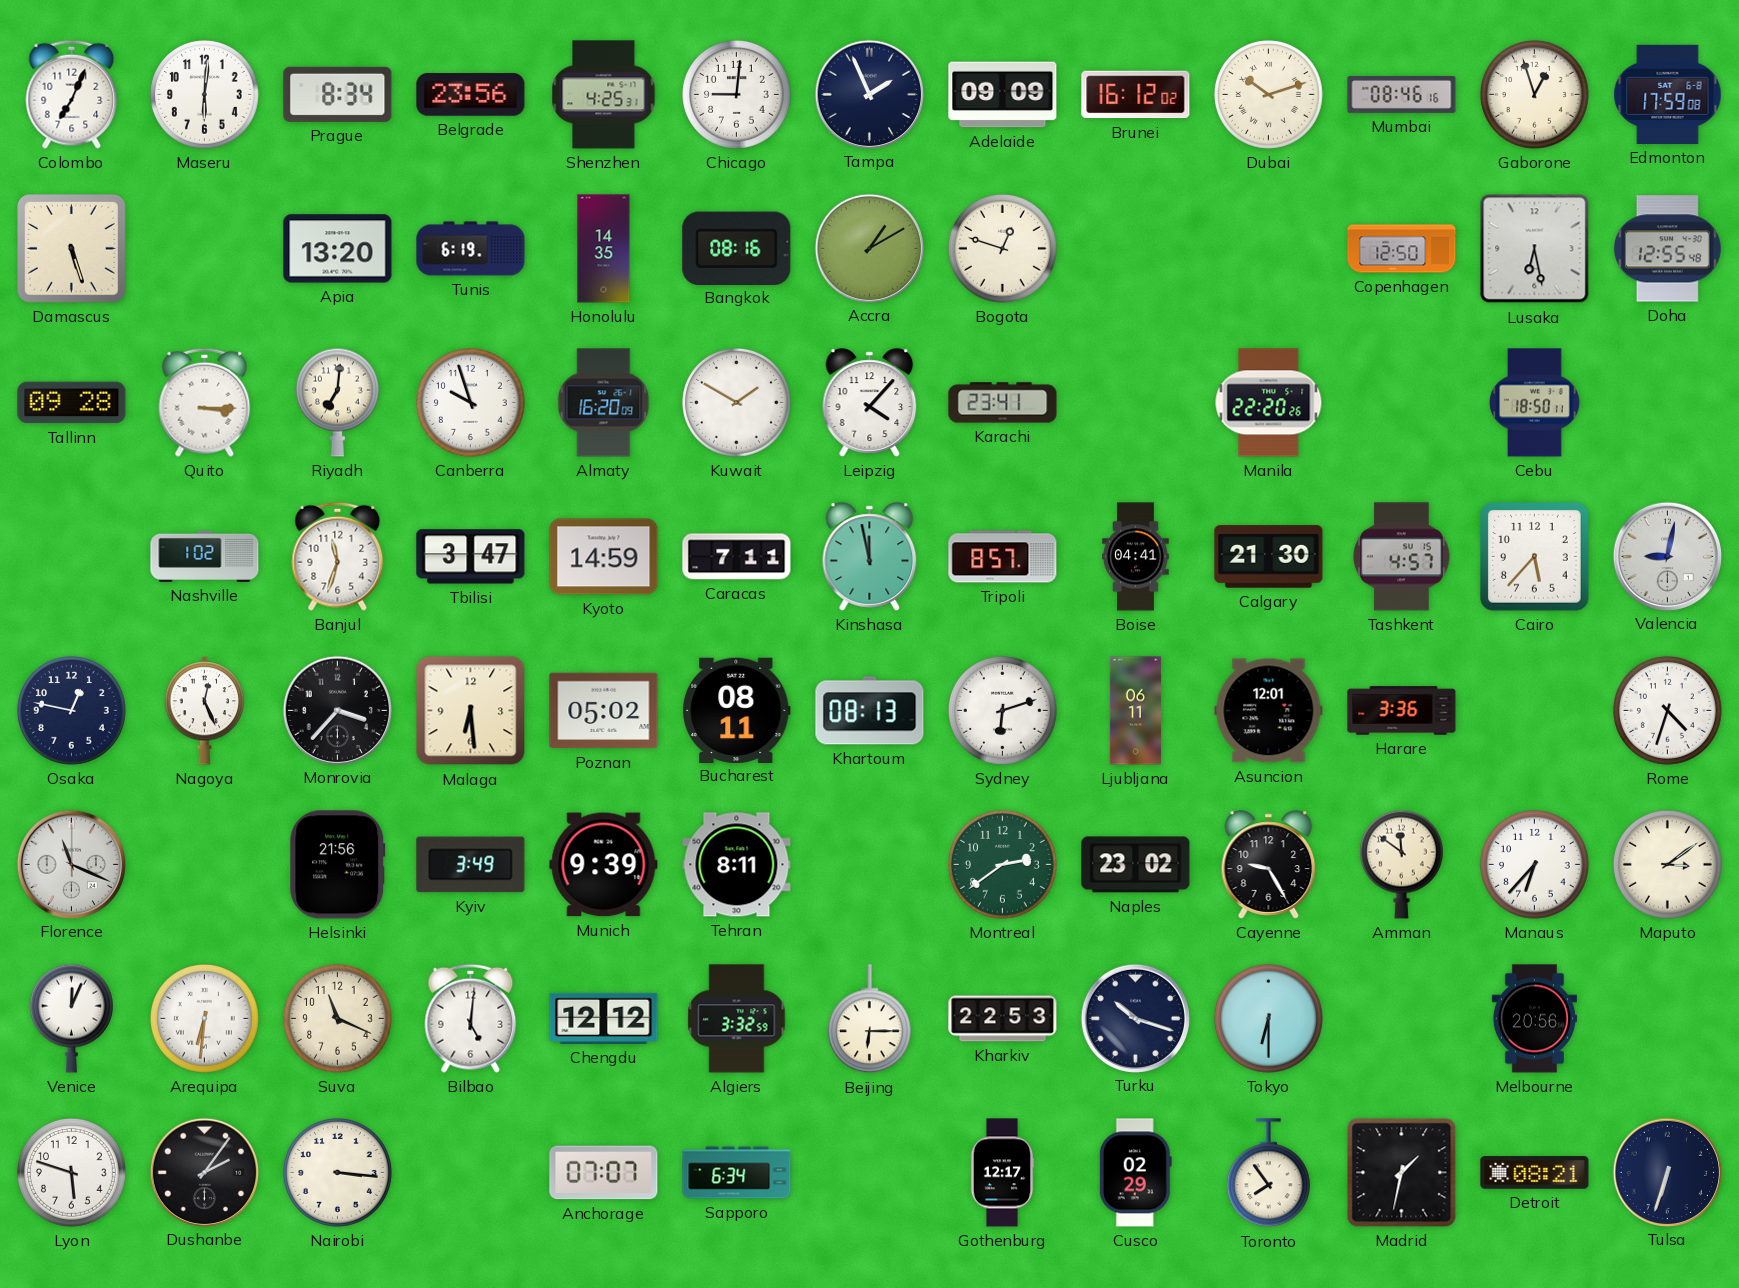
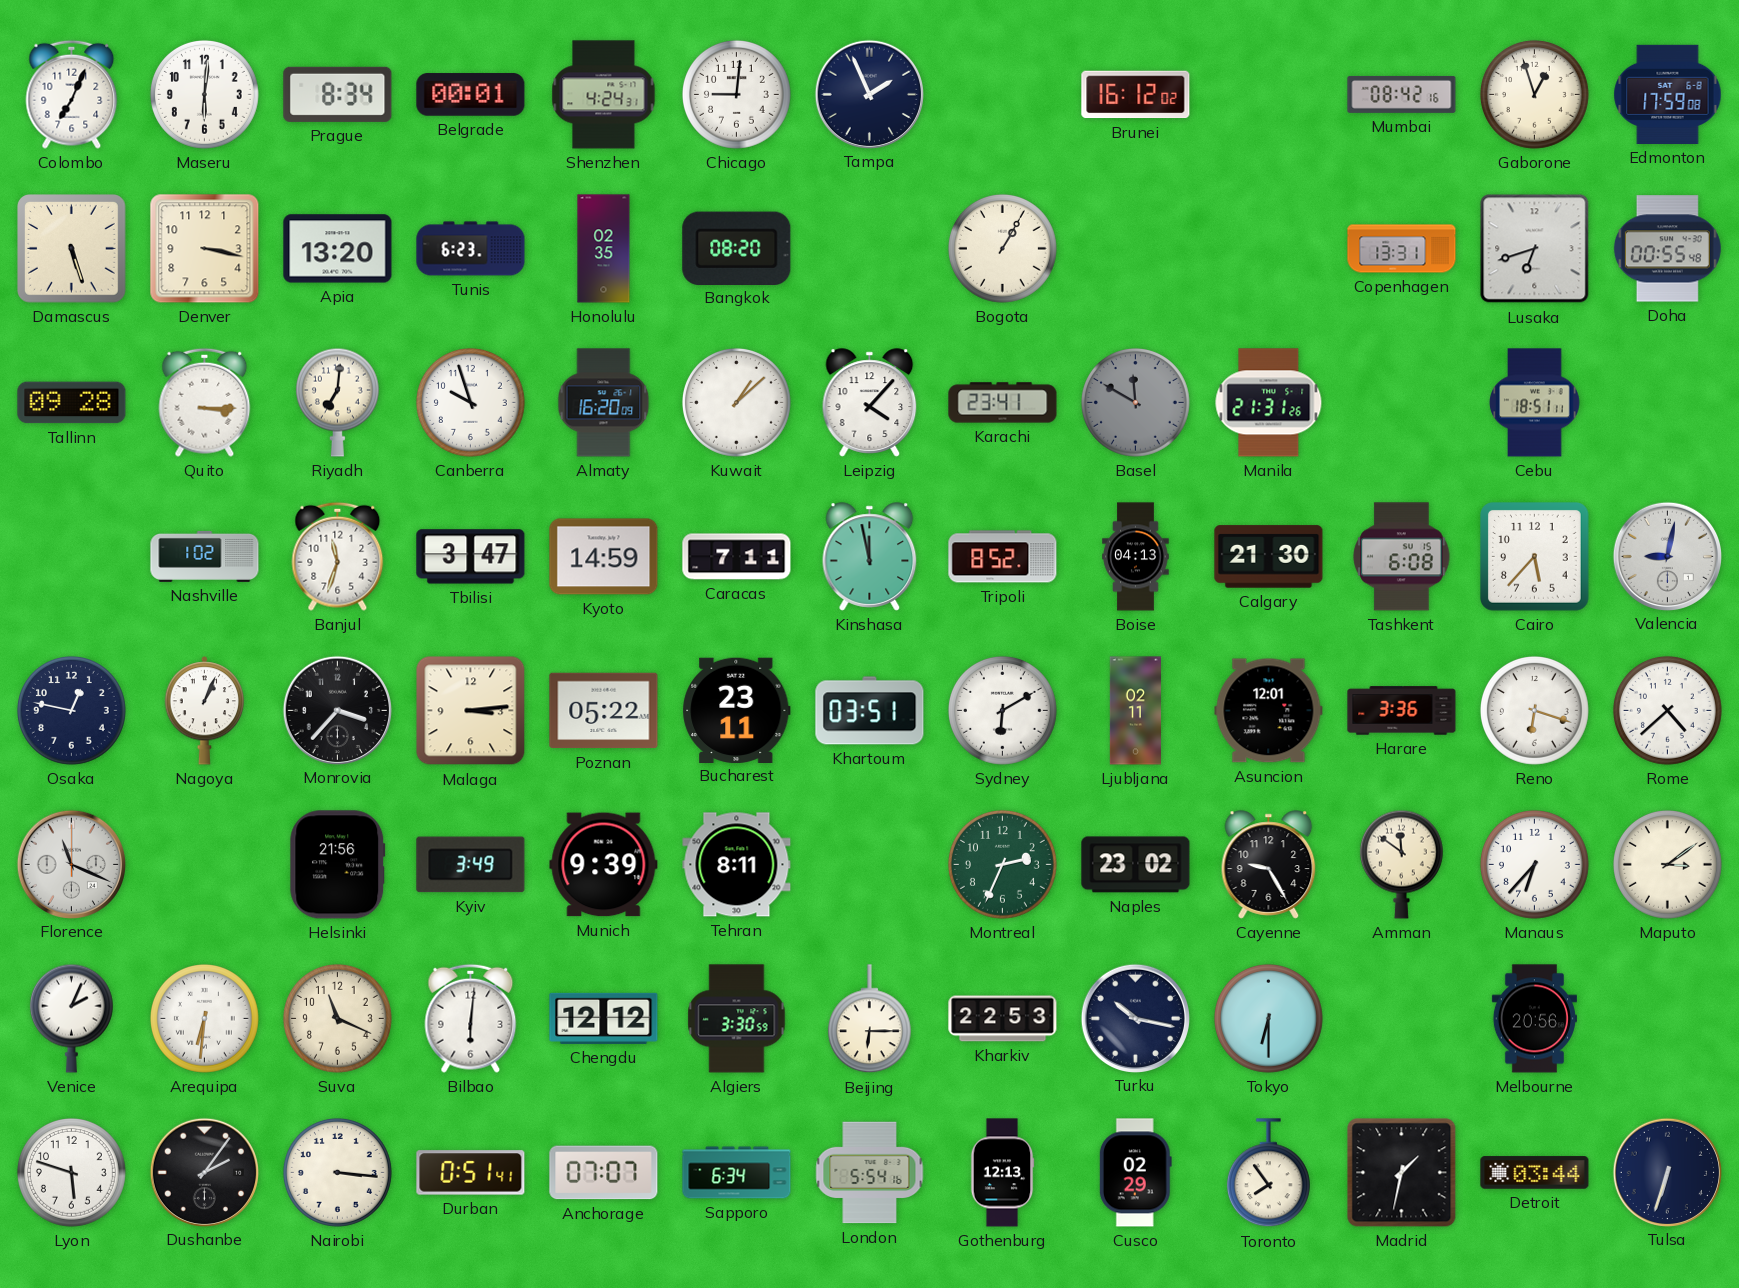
Belgrade: 23:56 -> 00:01
Shenzhen: 4:25 -> 4:24
Adelaide: 09:09 -> none
Dubai: 10:12 -> none
Mumbai: 08:46 -> 08:42
Denver: none -> 3:17
Tunis: 6:19 -> 6:23
Honolulu: 14:35 -> 02:35
Bangkok: 08:16 -> 08:20
Accra: 1:10 -> none
Bogota: 12:48 -> 1:05
Copenhagen: 12:50 -> 13:31
Lusaka: 6:28 -> 6:42
Doha: 12:55 -> 00:55
Kuwait: 1:50 -> 1:08
Basel: none -> 11:50
Manila: 22:20 -> 21:31
Cebu: 18:50 -> 18:51
Tripoli: 8:57 -> 8:52
Boise: 04:41 -> 04:13
Tashkent: 4:57 -> 6:08
Nagoya: 12:26 -> 1:04
Malaga: 6:29 -> 3:14
Poznan: 05:02 -> 05:22
Bucharest: 08:11 -> 23:11
Khartoum: 08:13 -> 03:51
Sydney: 6:12 -> 6:10
Ljubljana: 06:11 -> 02:11
Reno: none -> 6:18
Rome: 4:33 -> 4:38
Montreal: 2:39 -> 2:34
Venice: 12:04 -> 2:04
Bilbao: 5:01 -> 6:01
Algiers: 3:32 -> 3:30
Turku: 10:18 -> 10:17
Durban: none -> 0:51
London: none -> 5:54
Gothenburg: 12:17 -> 12:13
Detroit: 08:21 -> 03:44
